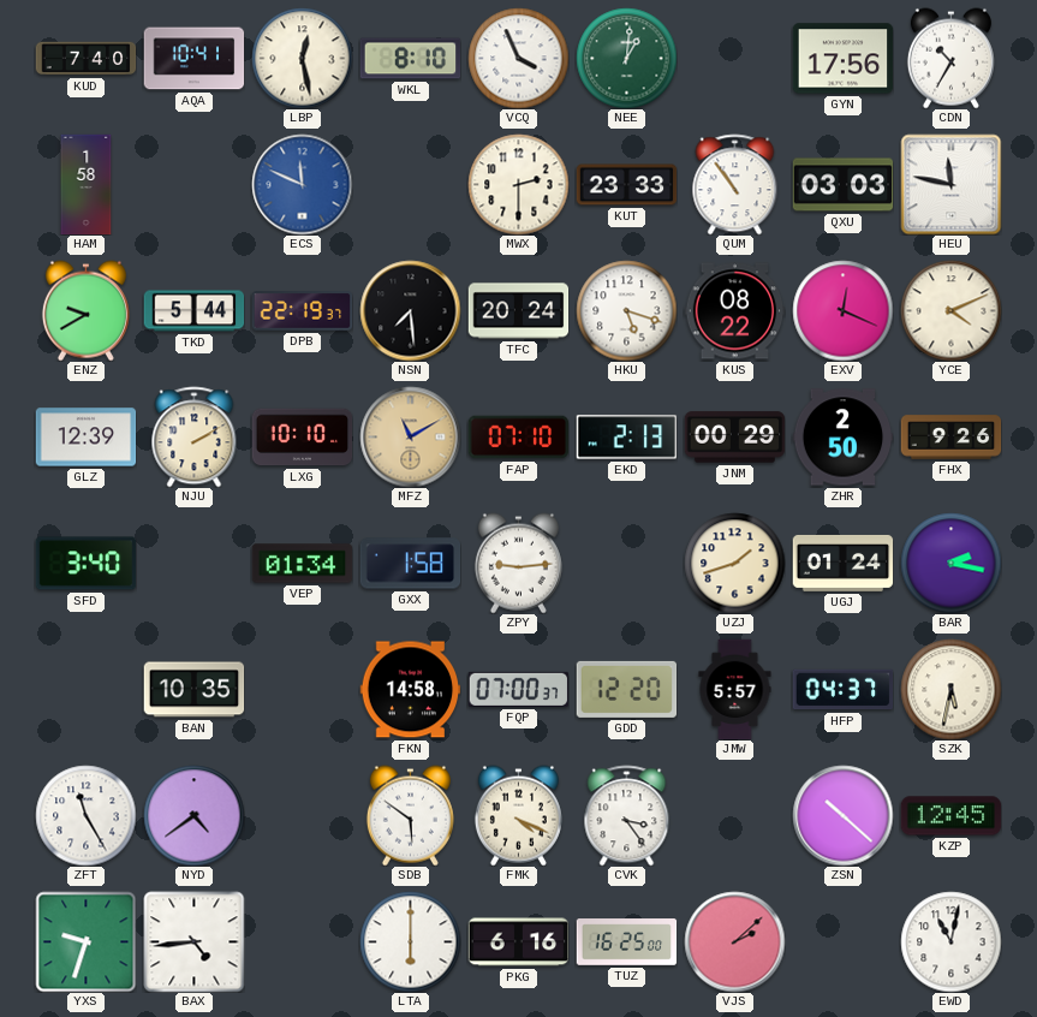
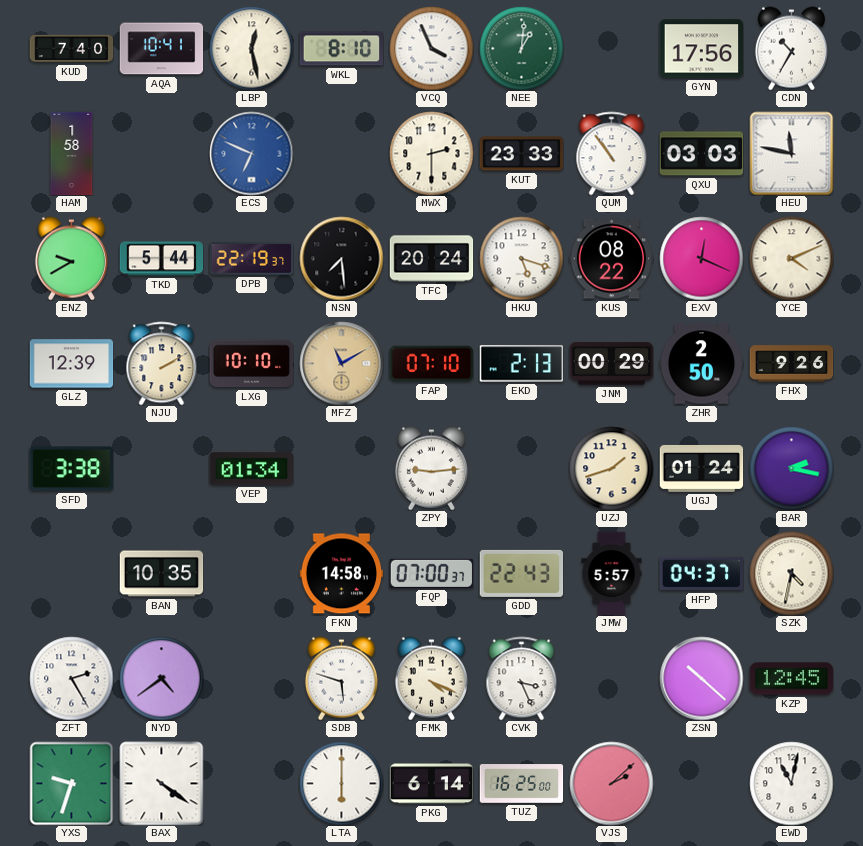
ECS: 11:49 -> 6:49
SFD: 3:40 -> 3:38
GXX: 1:58 -> none
GDD: 12:20 -> 22:43
SZK: 5:32 -> 4:32
ZFT: 11:25 -> 2:25
SDB: 5:51 -> 5:48
CVK: 3:24 -> 3:26
BAX: 4:44 -> 4:21
PKG: 6:16 -> 6:14
